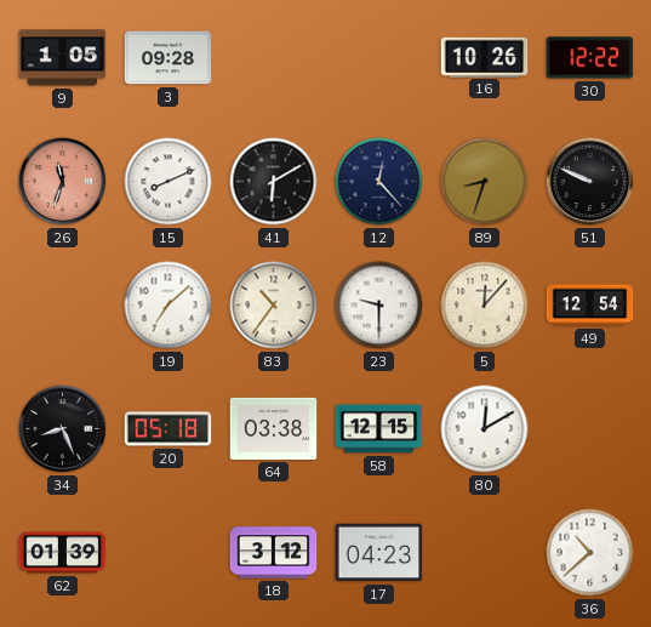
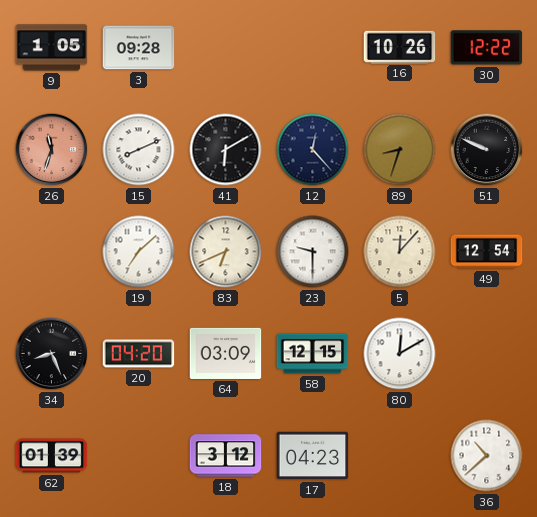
83: 10:36 -> 6:41
20: 05:18 -> 04:20
64: 03:38 -> 03:09
